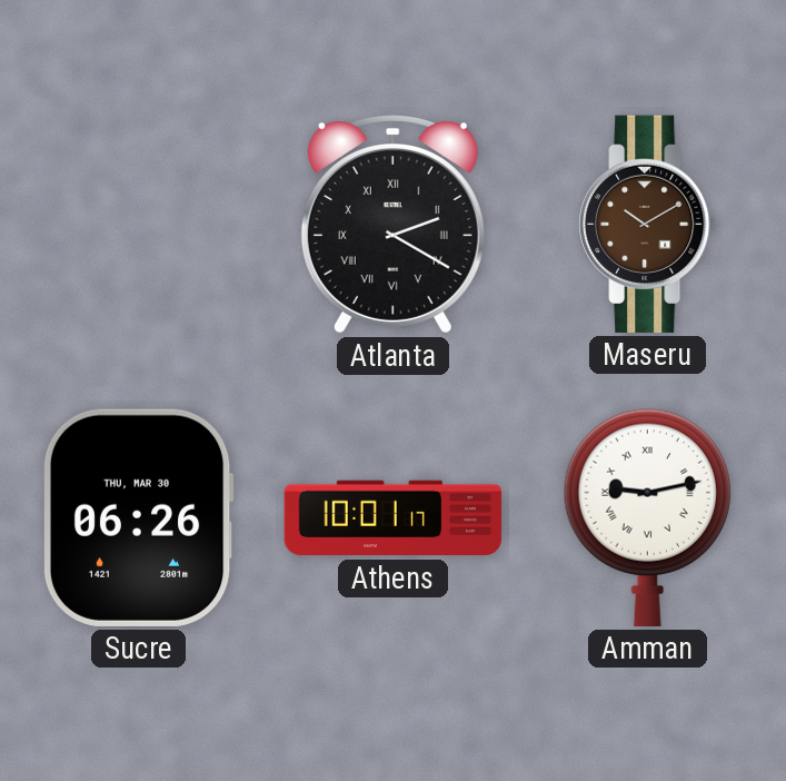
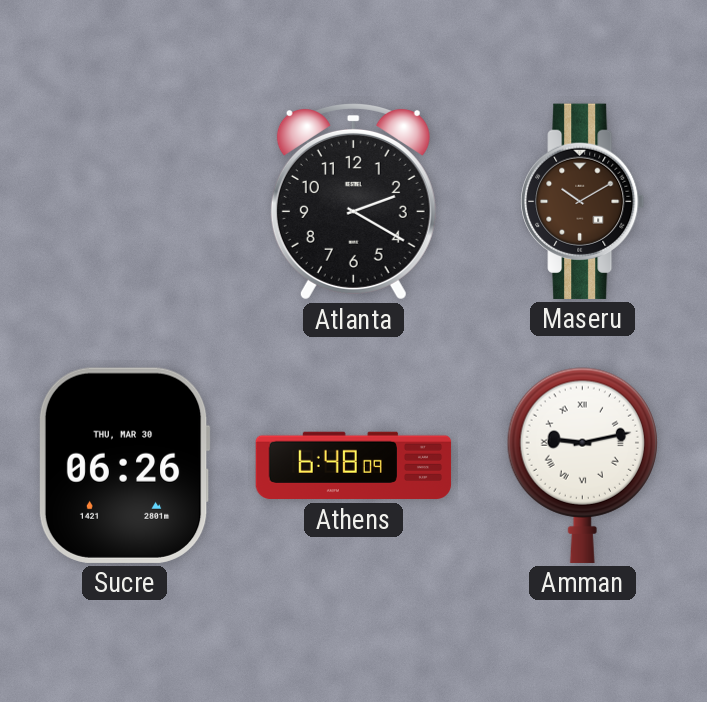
Atlanta numerals: Roman -> Arabic
Athens: 10:01 -> 6:48
